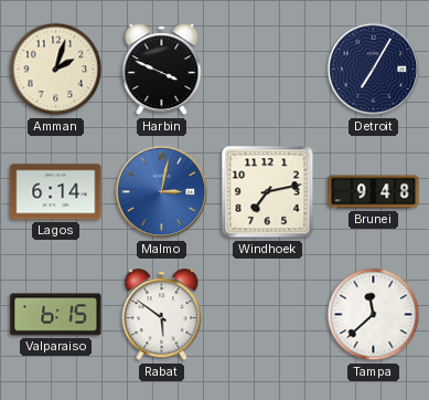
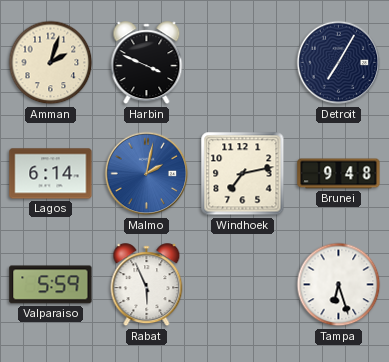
Malmo: 3:02 -> 2:02
Valparaiso: 6:15 -> 5:59
Rabat: 5:51 -> 5:56
Tampa: 11:38 -> 6:27
